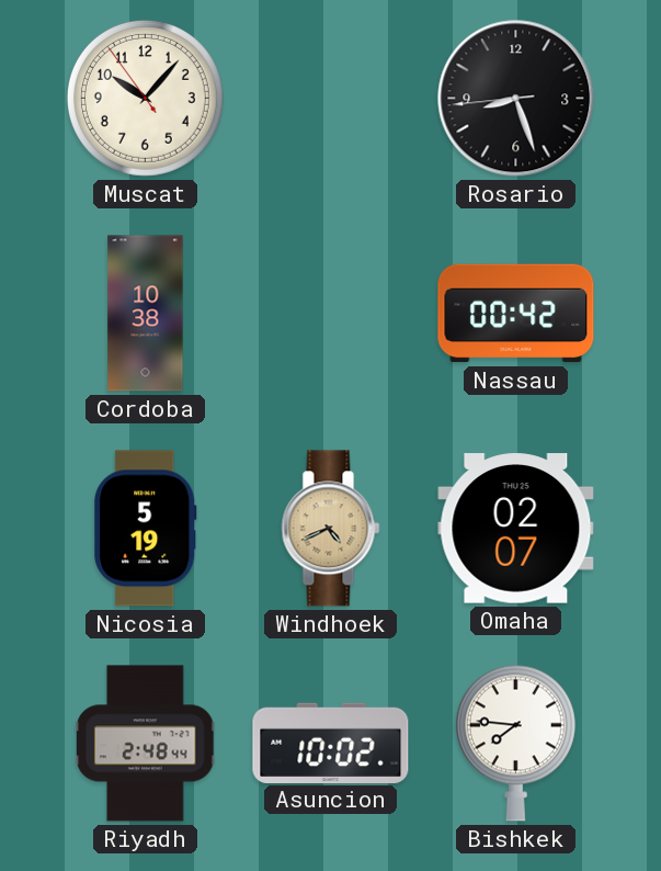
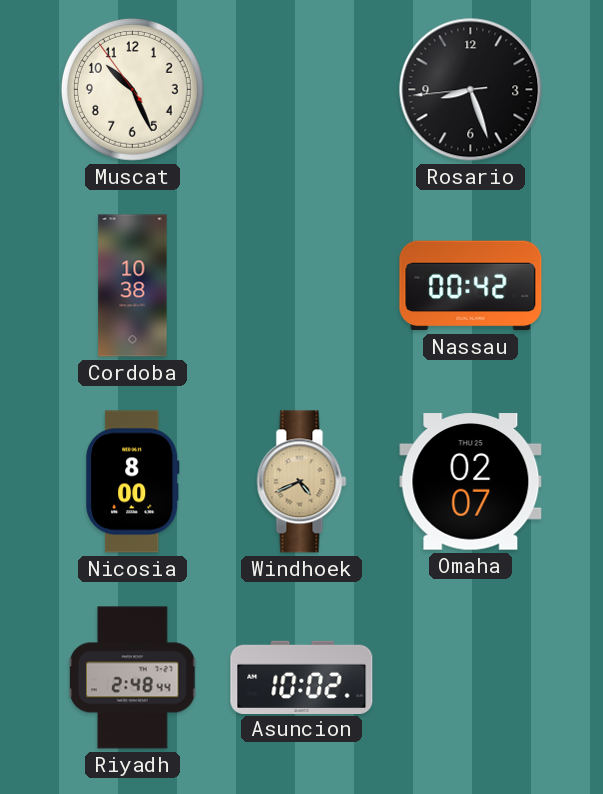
Muscat: 10:06 -> 10:25
Nicosia: 5:19 -> 8:00
Bishkek: 7:46 -> none
